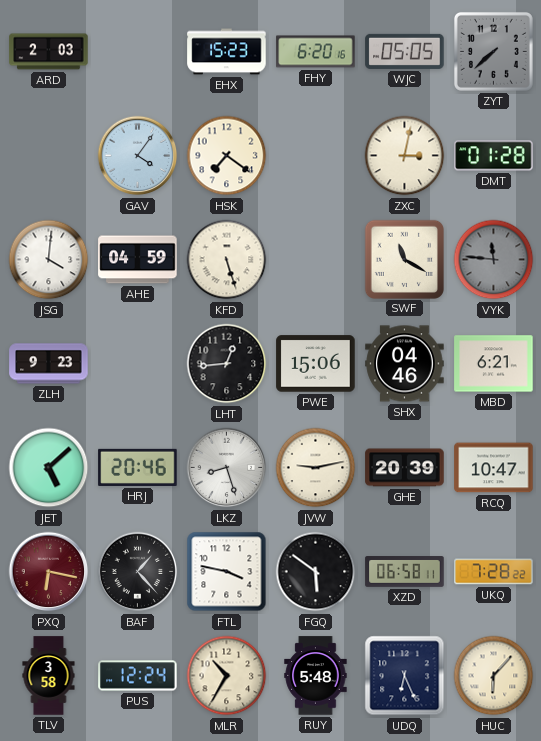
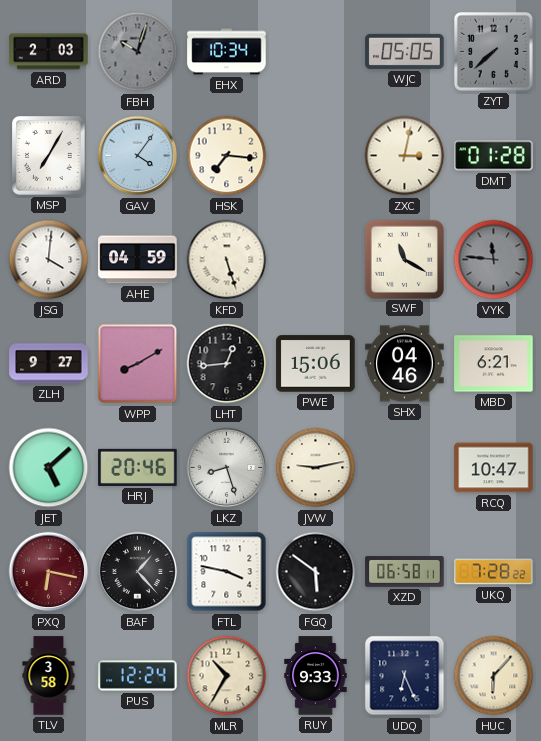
FBH: none -> 10:03
EHX: 15:23 -> 10:34
FHY: 6:20 -> none
MSP: none -> 7:05
HSK: 7:21 -> 7:16
ZLH: 9:23 -> 9:27
WPP: none -> 8:10
GHE: 20:39 -> none
RUY: 5:48 -> 9:33
